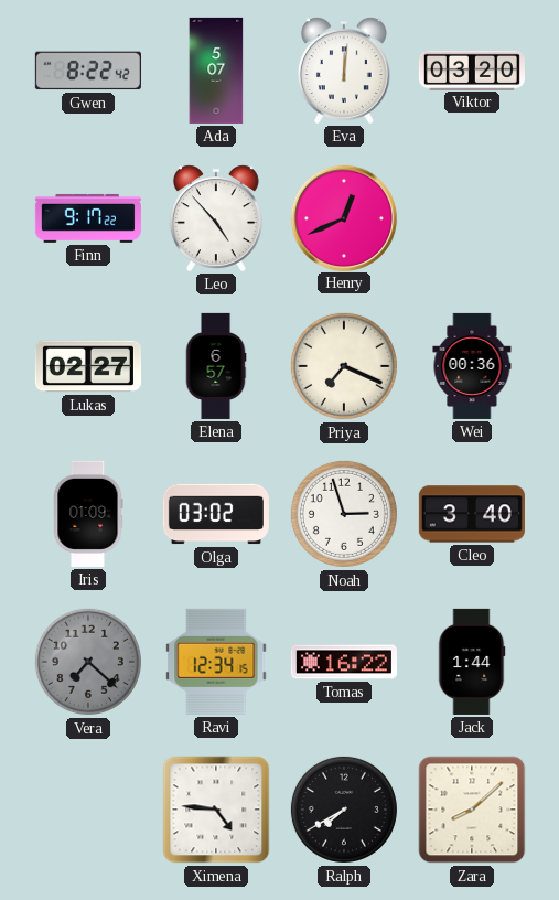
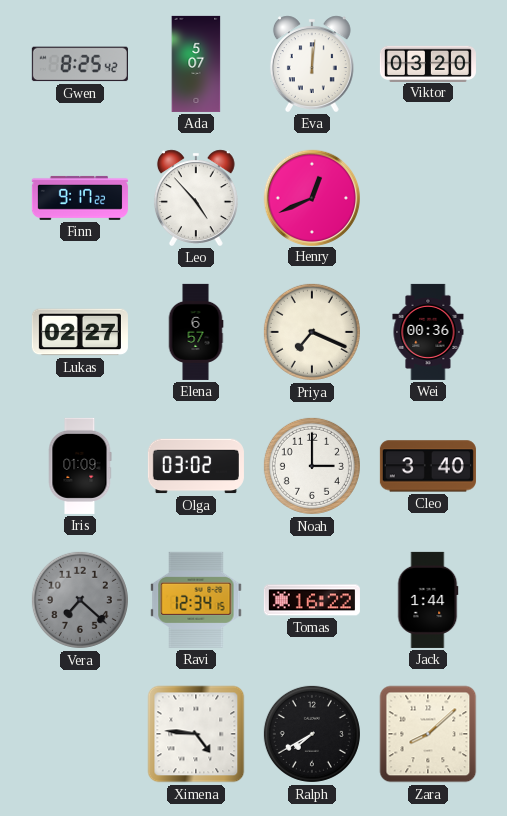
Gwen: 8:22 -> 8:25
Noah: 2:57 -> 3:00
